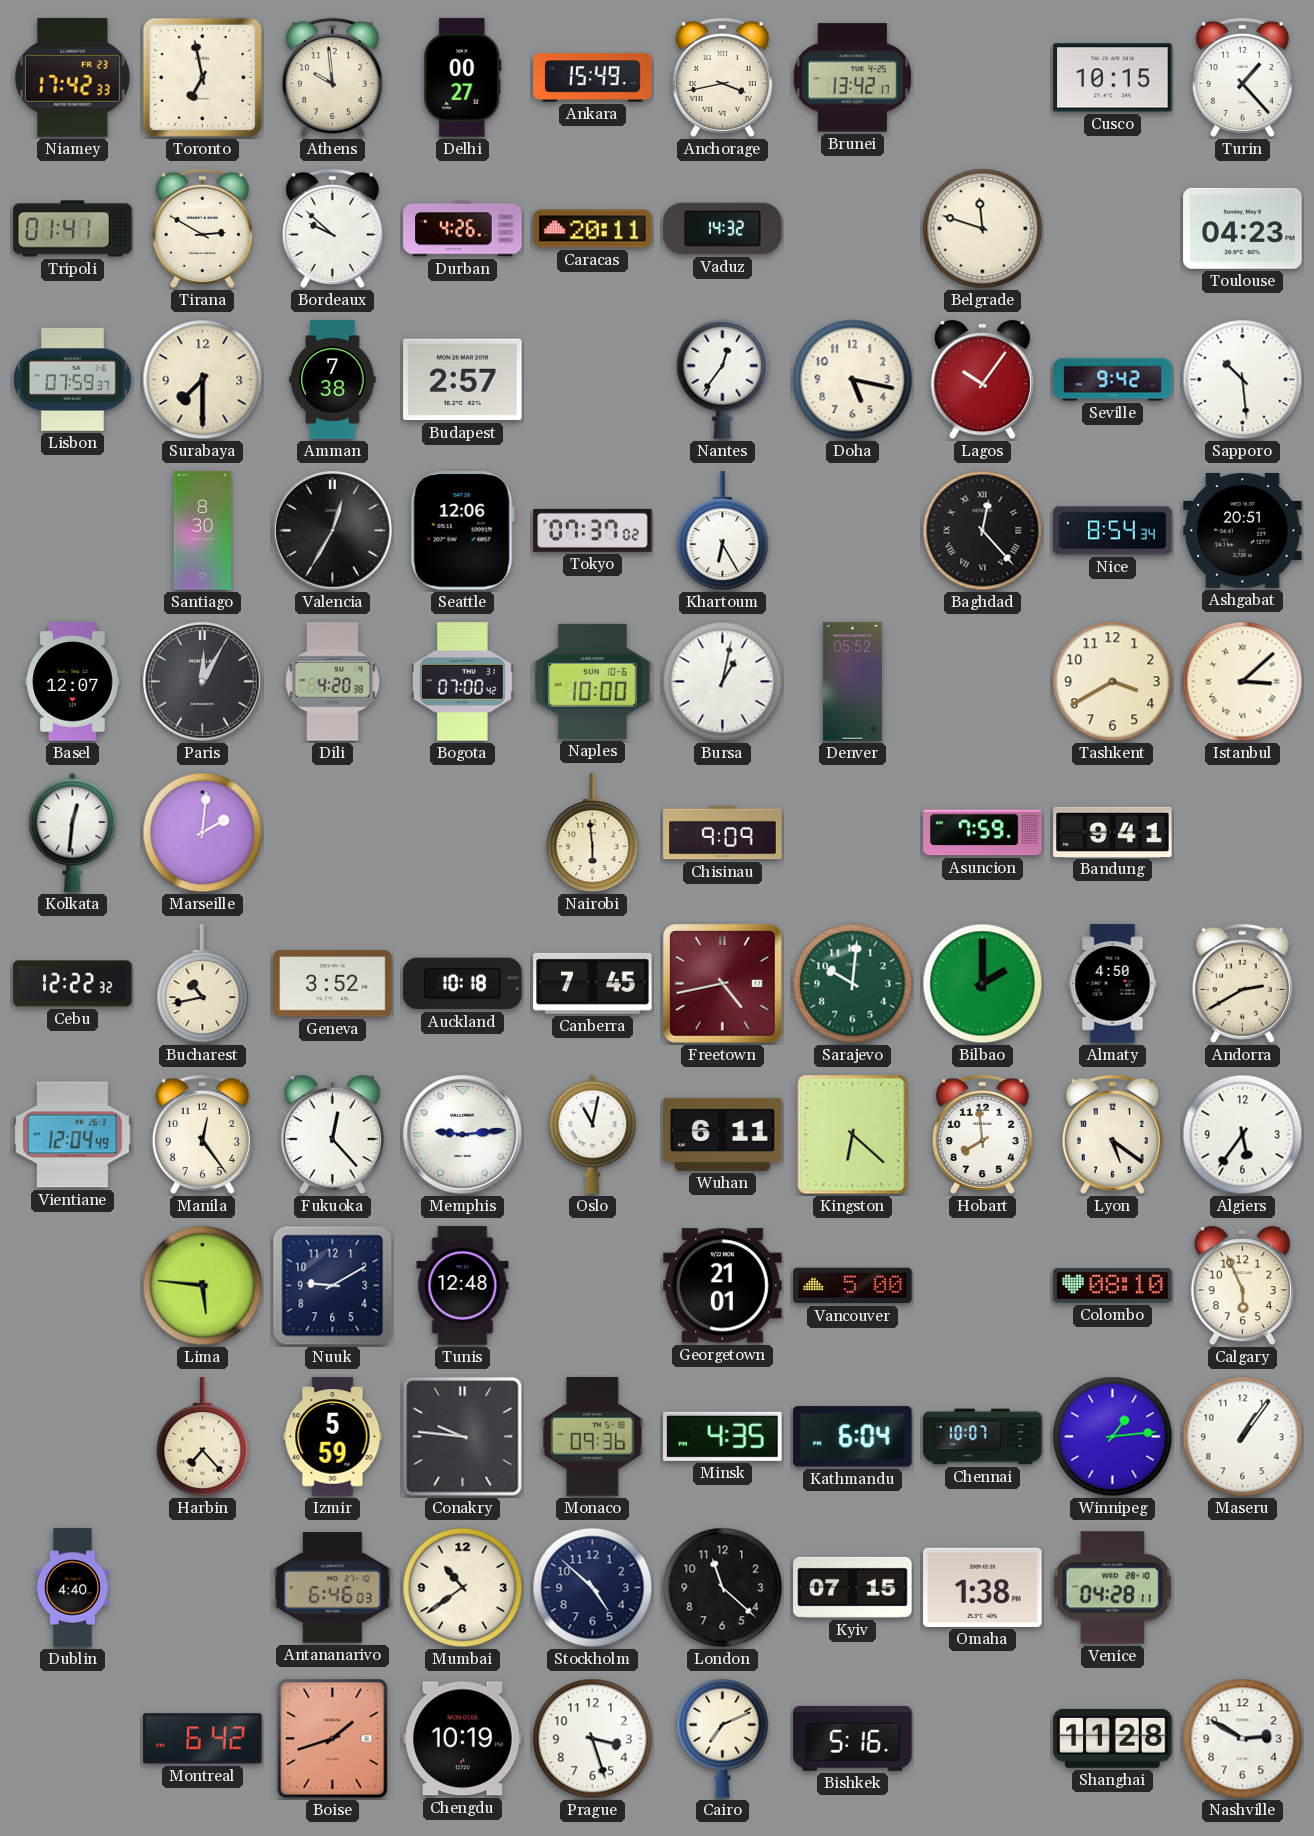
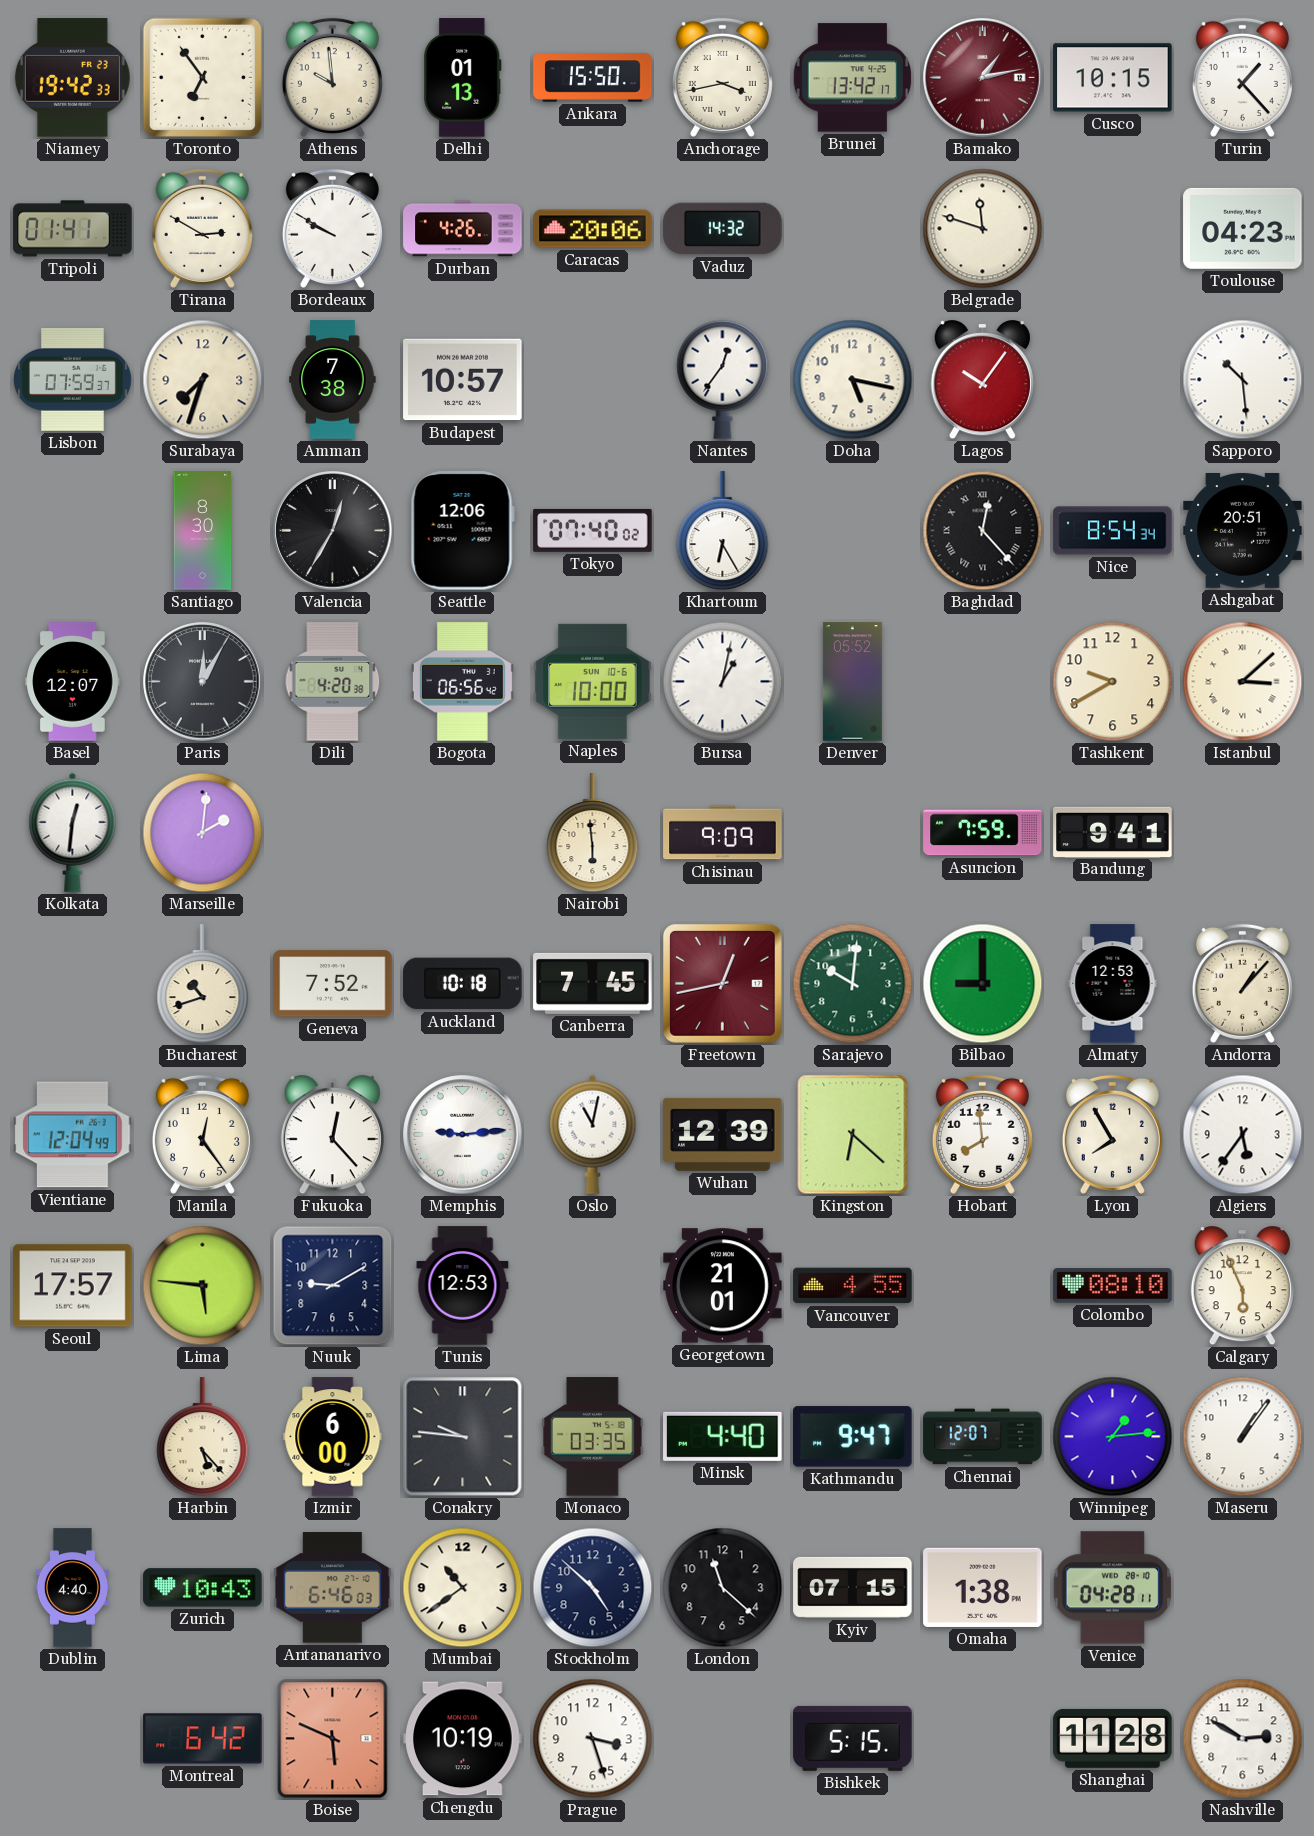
Niamey: 17:42 -> 19:42
Toronto: 6:58 -> 6:54
Delhi: 00:27 -> 01:13
Ankara: 15:49 -> 15:50
Bamako: none -> 1:13
Bordeaux: 9:52 -> 9:50
Caracas: 20:11 -> 20:06
Surabaya: 7:30 -> 7:33
Budapest: 2:57 -> 10:57
Seville: 9:42 -> none
Tokyo: 07:37 -> 07:40
Bogota: 07:00 -> 06:56
Tashkent: 3:40 -> 9:40
Cebu: 12:22 -> none
Bucharest: 10:43 -> 10:42
Geneva: 3:52 -> 7:52
Freetown: 4:43 -> 12:43
Bilbao: 2:00 -> 9:00
Almaty: 4:50 -> 12:53
Andorra: 2:40 -> 1:07
Wuhan: 6:11 -> 12:39
Lyon: 5:21 -> 7:55
Seoul: none -> 17:57
Tunis: 12:48 -> 12:53
Vancouver: 5:00 -> 4:55
Harbin: 7:23 -> 5:23
Izmir: 5:59 -> 6:00
Monaco: 09:36 -> 03:35
Minsk: 4:35 -> 4:40
Kathmandu: 6:04 -> 9:47
Chennai: 10:07 -> 12:07
Zurich: none -> 10:43
Boise: 1:42 -> 5:49
Cairo: 7:11 -> none
Bishkek: 5:16 -> 5:15
